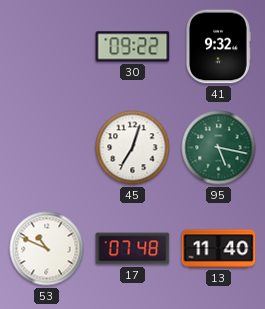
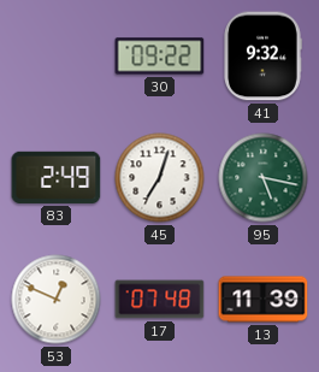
83: none -> 2:49
53: 10:49 -> 12:49
13: 11:40 -> 11:39
